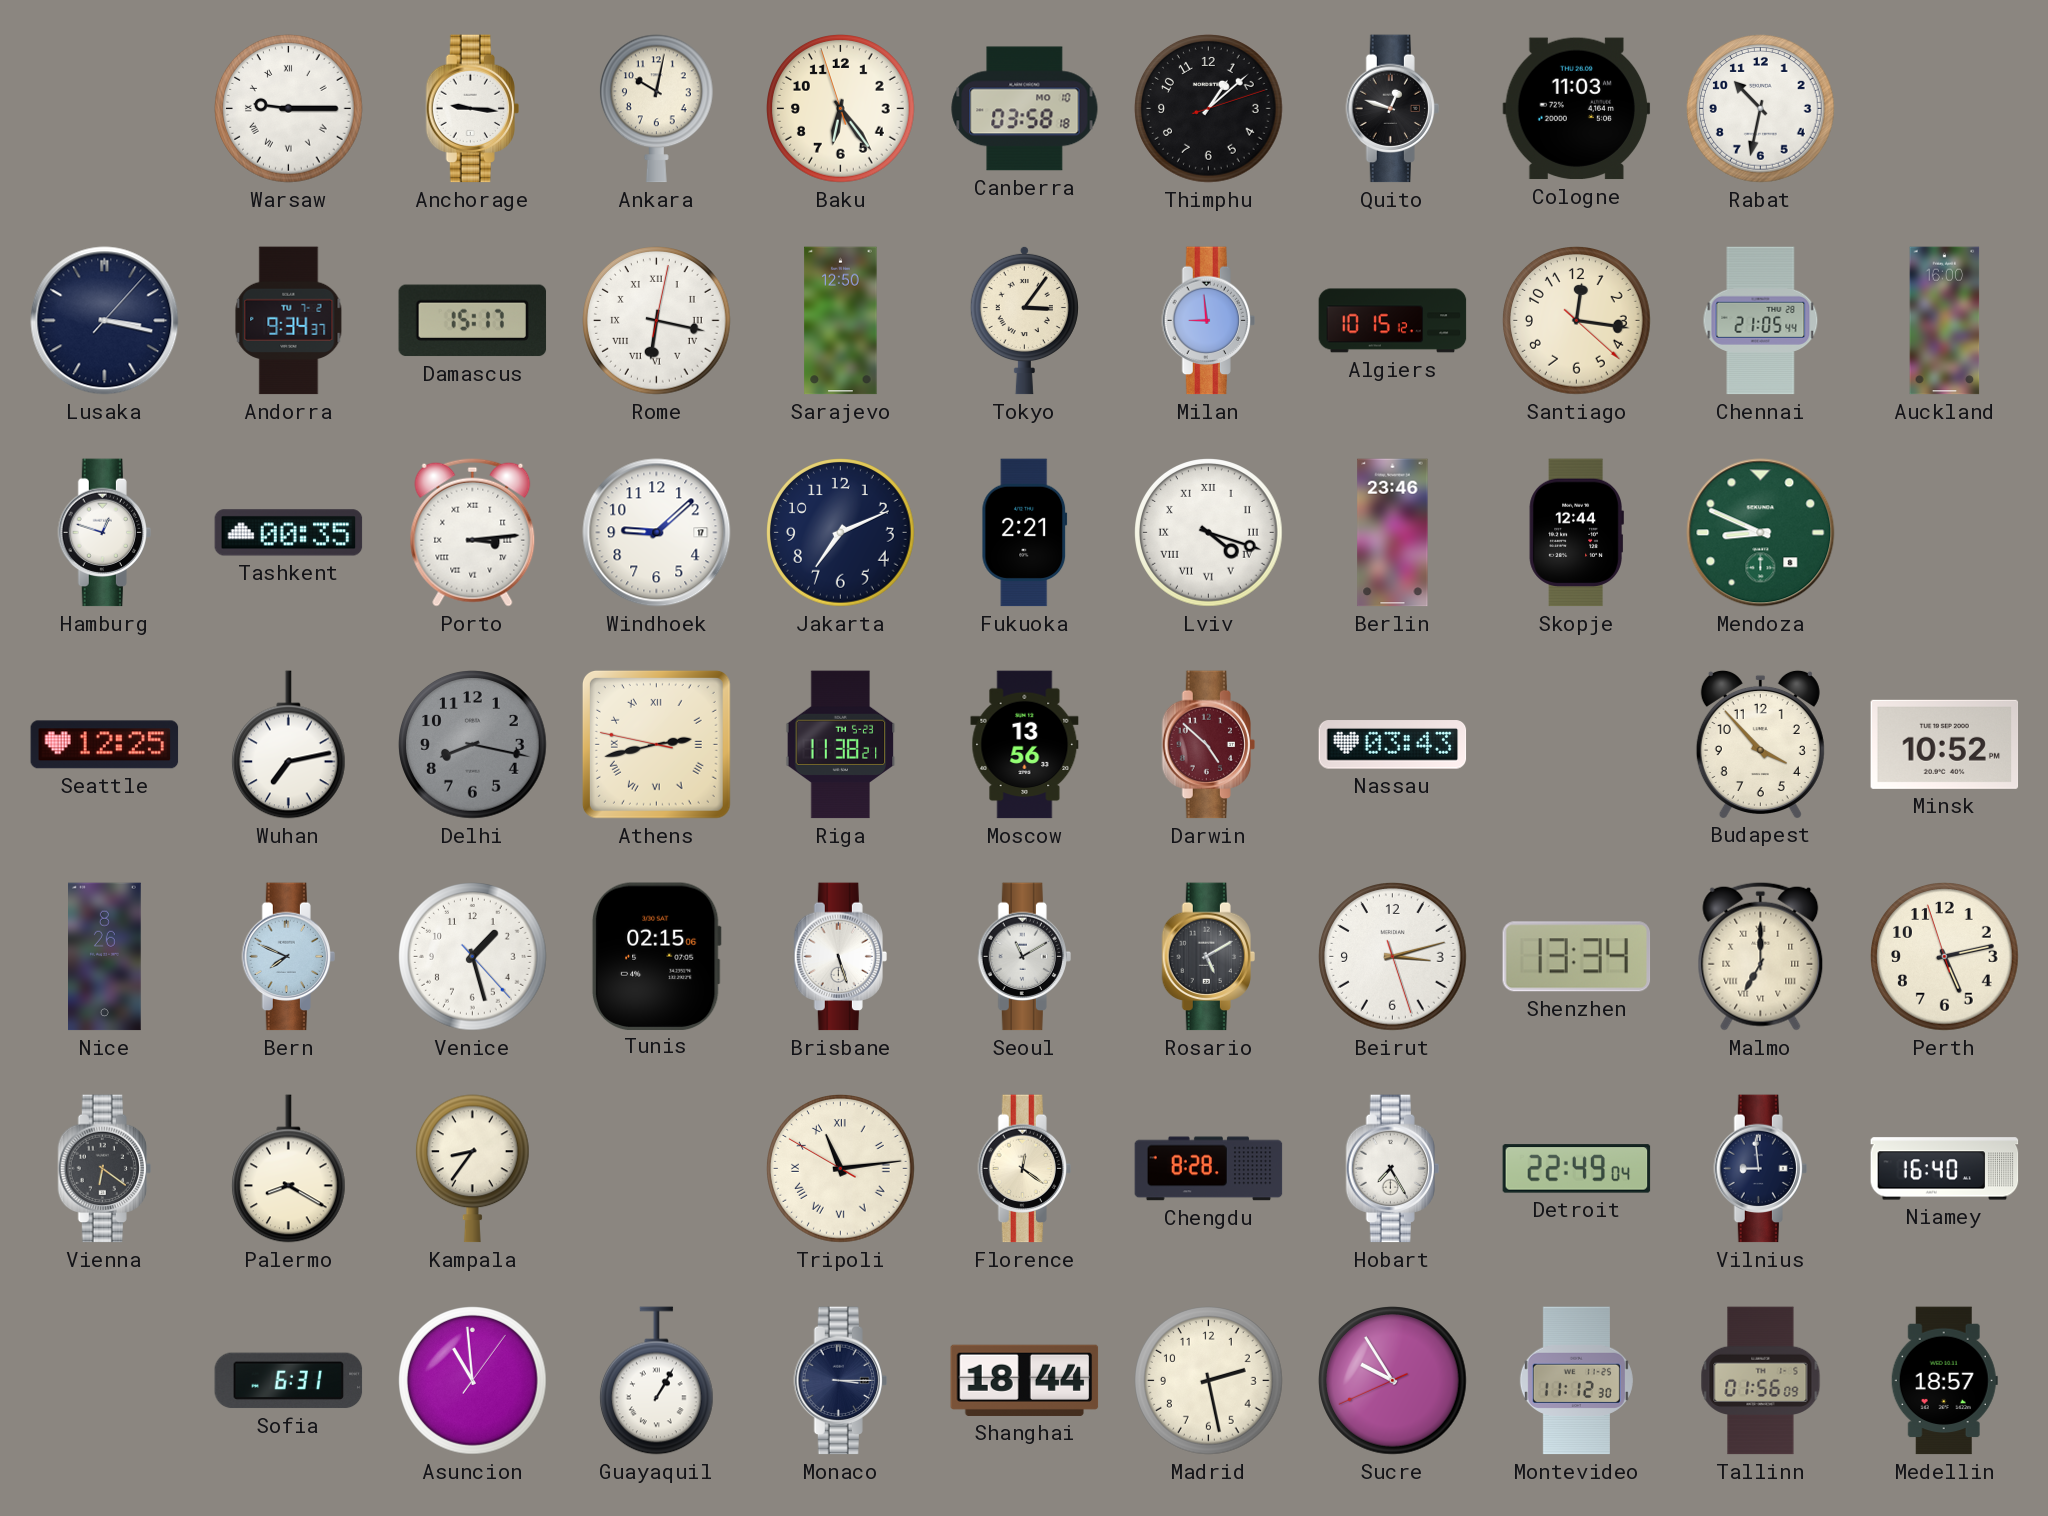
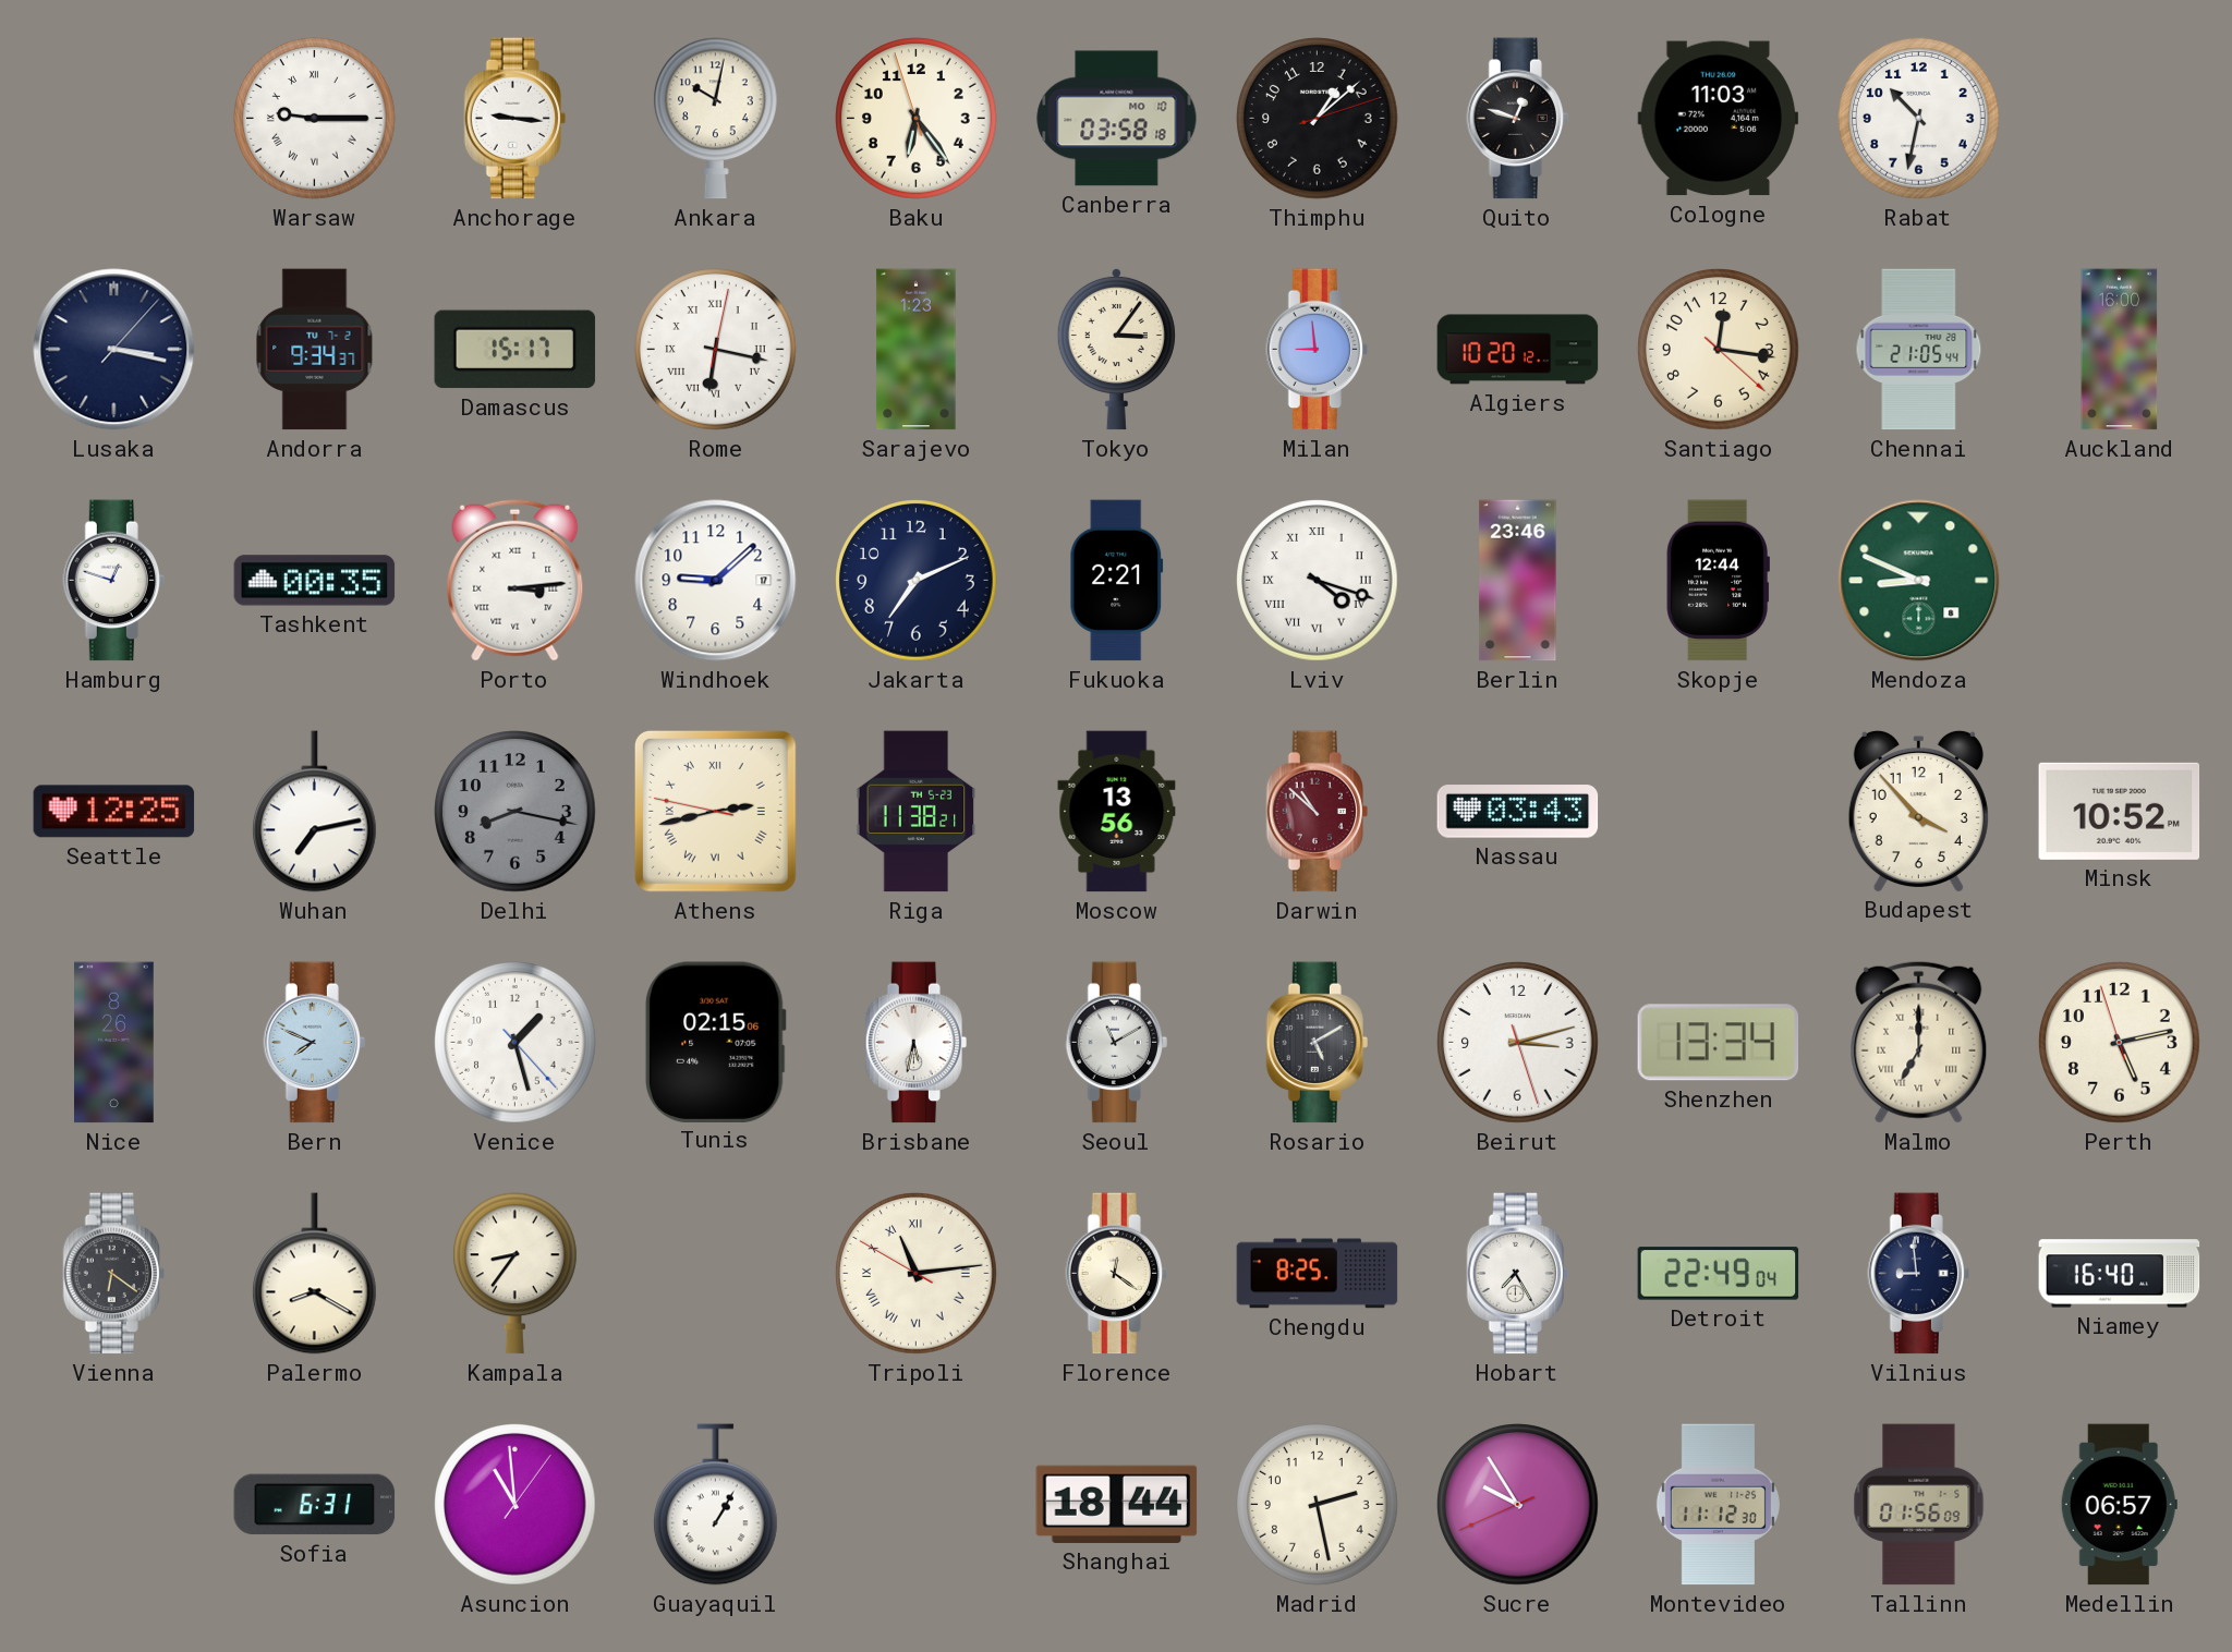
Sarajevo: 12:50 -> 1:23
Algiers: 10:15 -> 10:20
Darwin: 4:52 -> 10:52
Brisbane: 5:27 -> 5:32
Chengdu: 8:28 -> 8:25
Monaco: 3:15 -> none
Medellin: 18:57 -> 06:57
